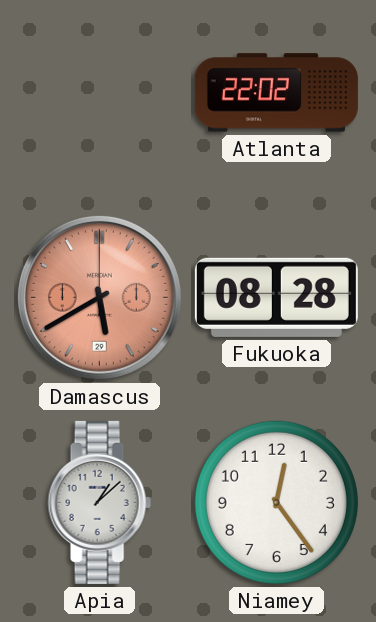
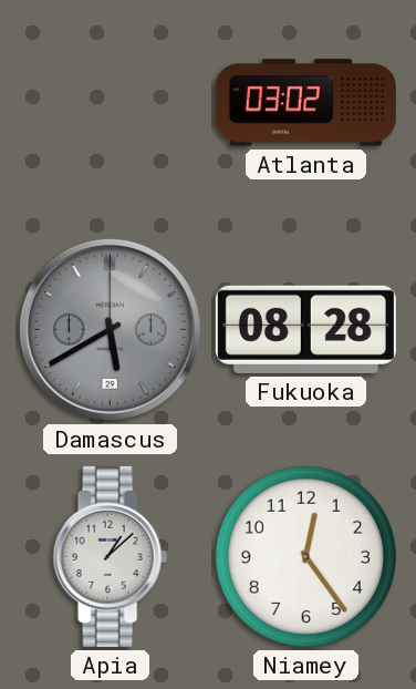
Atlanta: 22:02 -> 03:02
Damascus dial: salmon -> grey
